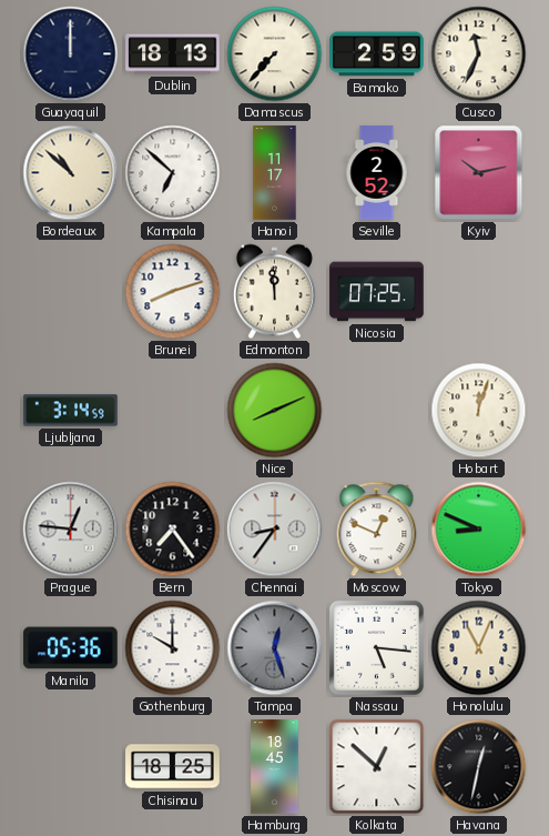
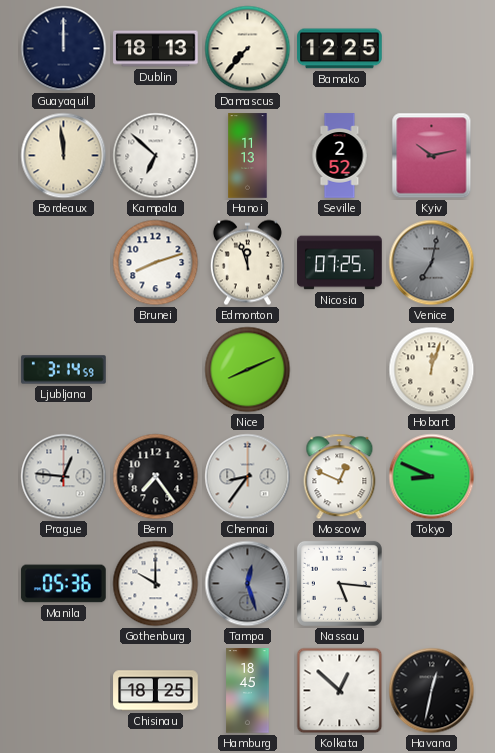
Bamako: 2:59 -> 12:25
Cusco: 11:34 -> none
Bordeaux: 10:52 -> 11:59
Hanoi: 11:17 -> 11:13
Edmonton: 11:59 -> 11:57
Venice: none -> 7:02
Honolulu: 11:04 -> none
